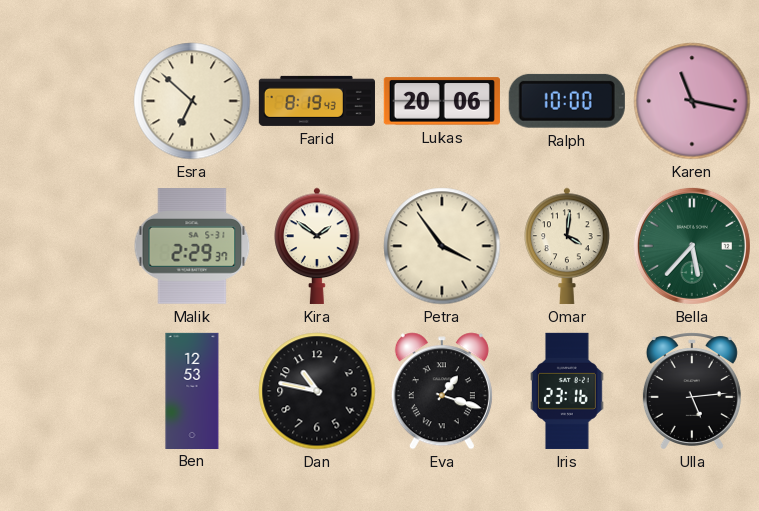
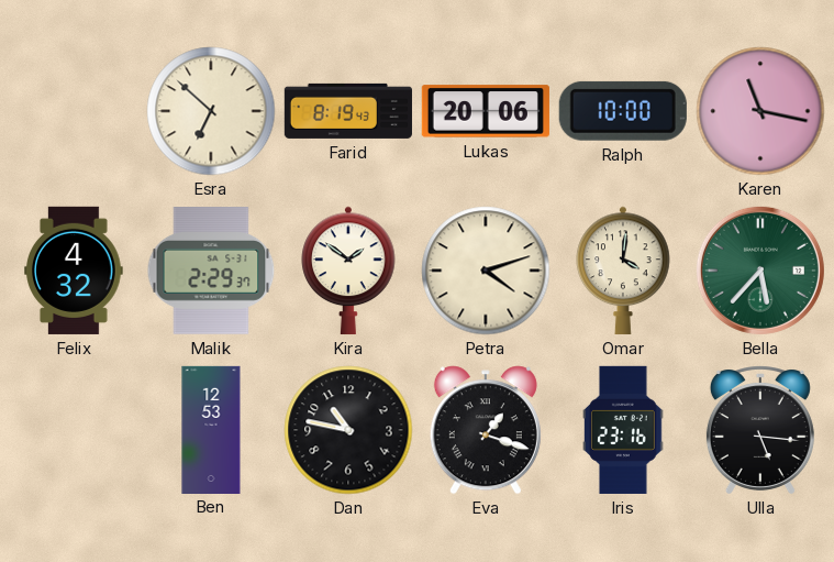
Felix: none -> 4:32
Petra: 3:54 -> 4:12
Ulla: 5:14 -> 5:16
